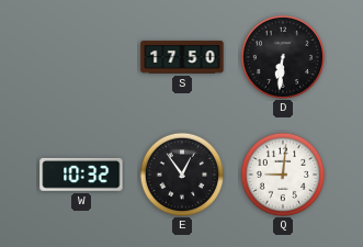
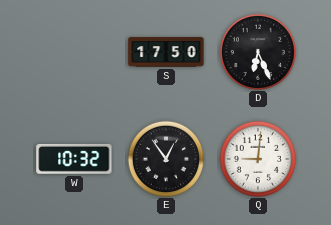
D: 6:31 -> 6:26
